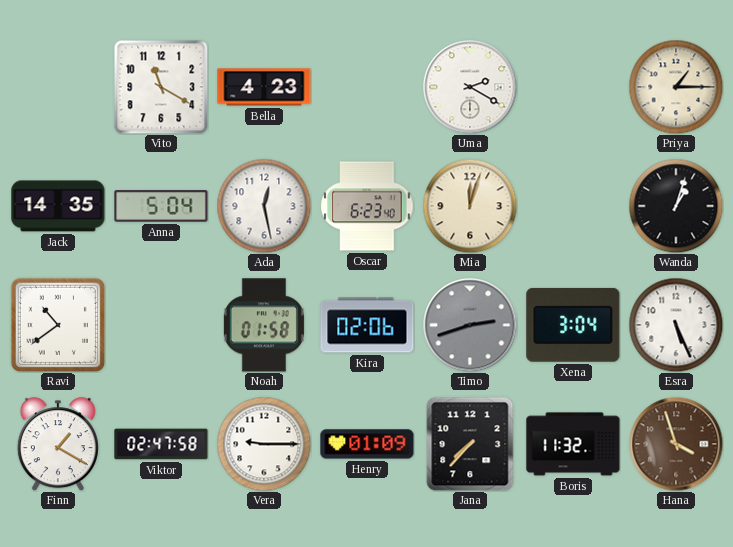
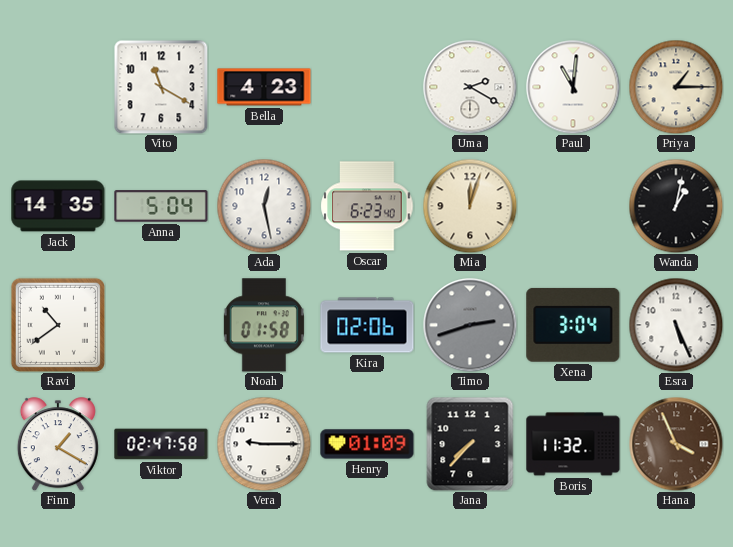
Paul: none -> 11:01
Wanda: 1:03 -> 1:02
Hana: 3:57 -> 3:56
